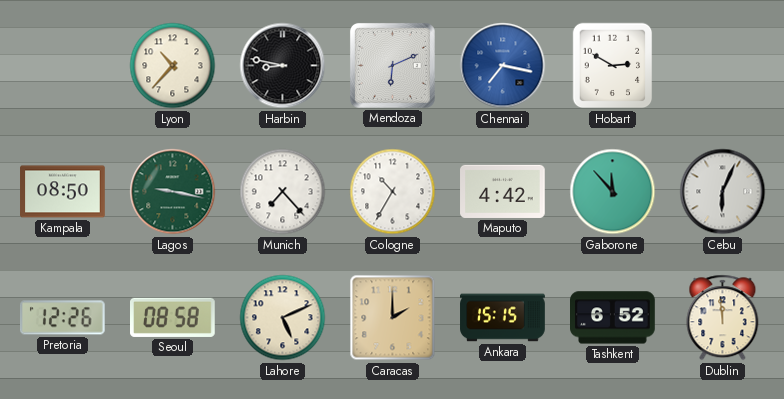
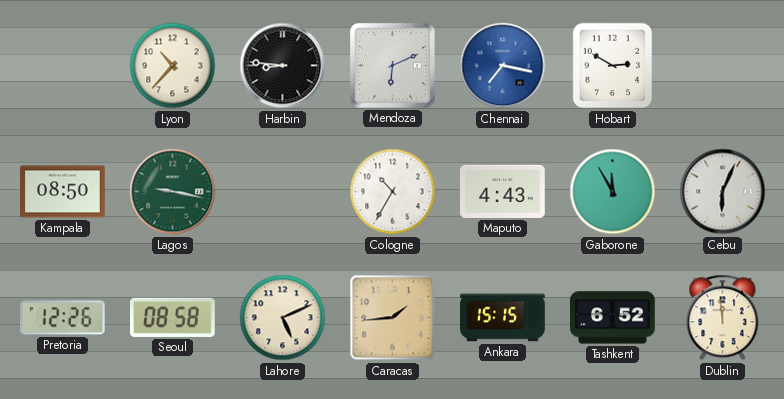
Harbin: 8:47 -> 8:46
Munich: 7:23 -> none
Maputo: 4:42 -> 4:43
Gaborone: 11:53 -> 11:55
Caracas: 2:00 -> 1:44
